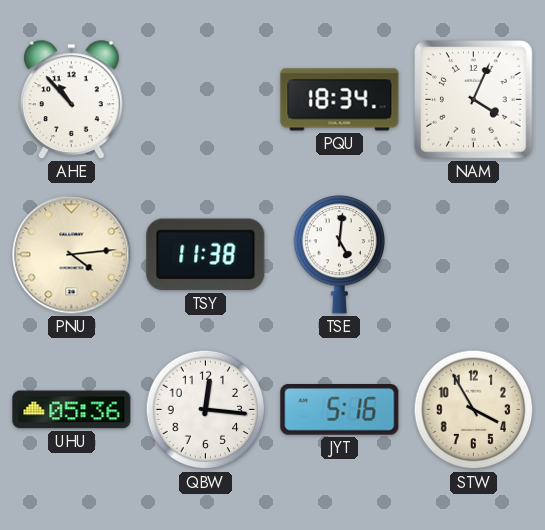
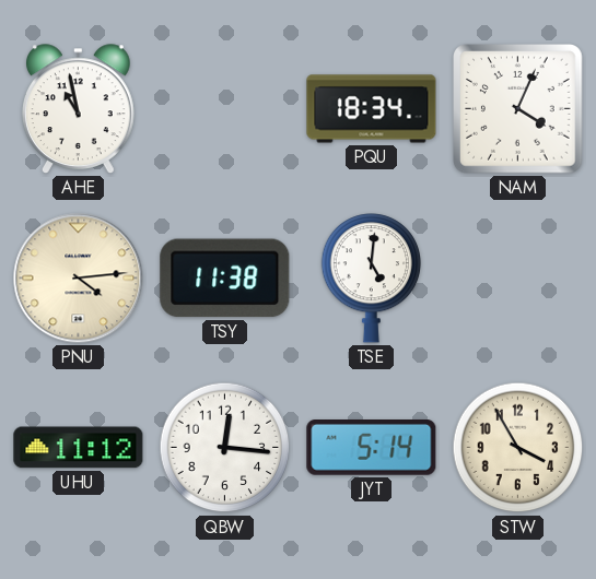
AHE: 10:53 -> 10:58
UHU: 05:36 -> 11:12
JYT: 5:16 -> 5:14
